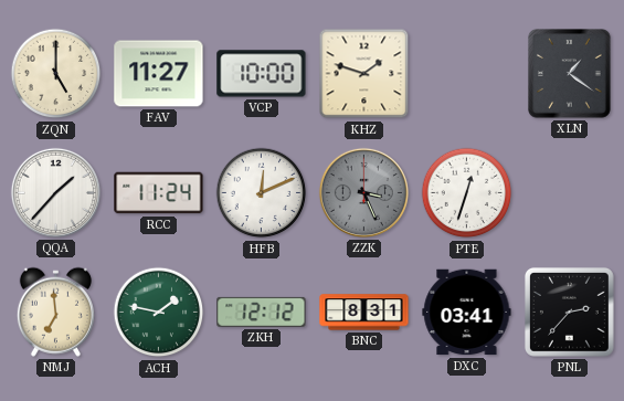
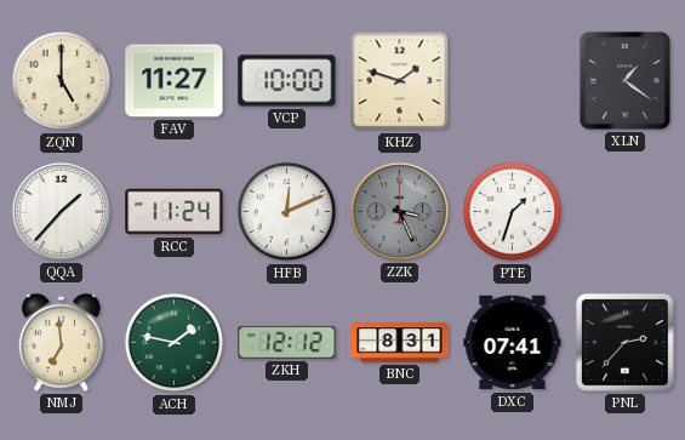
PTE: 12:33 -> 1:33
DXC: 03:41 -> 07:41
